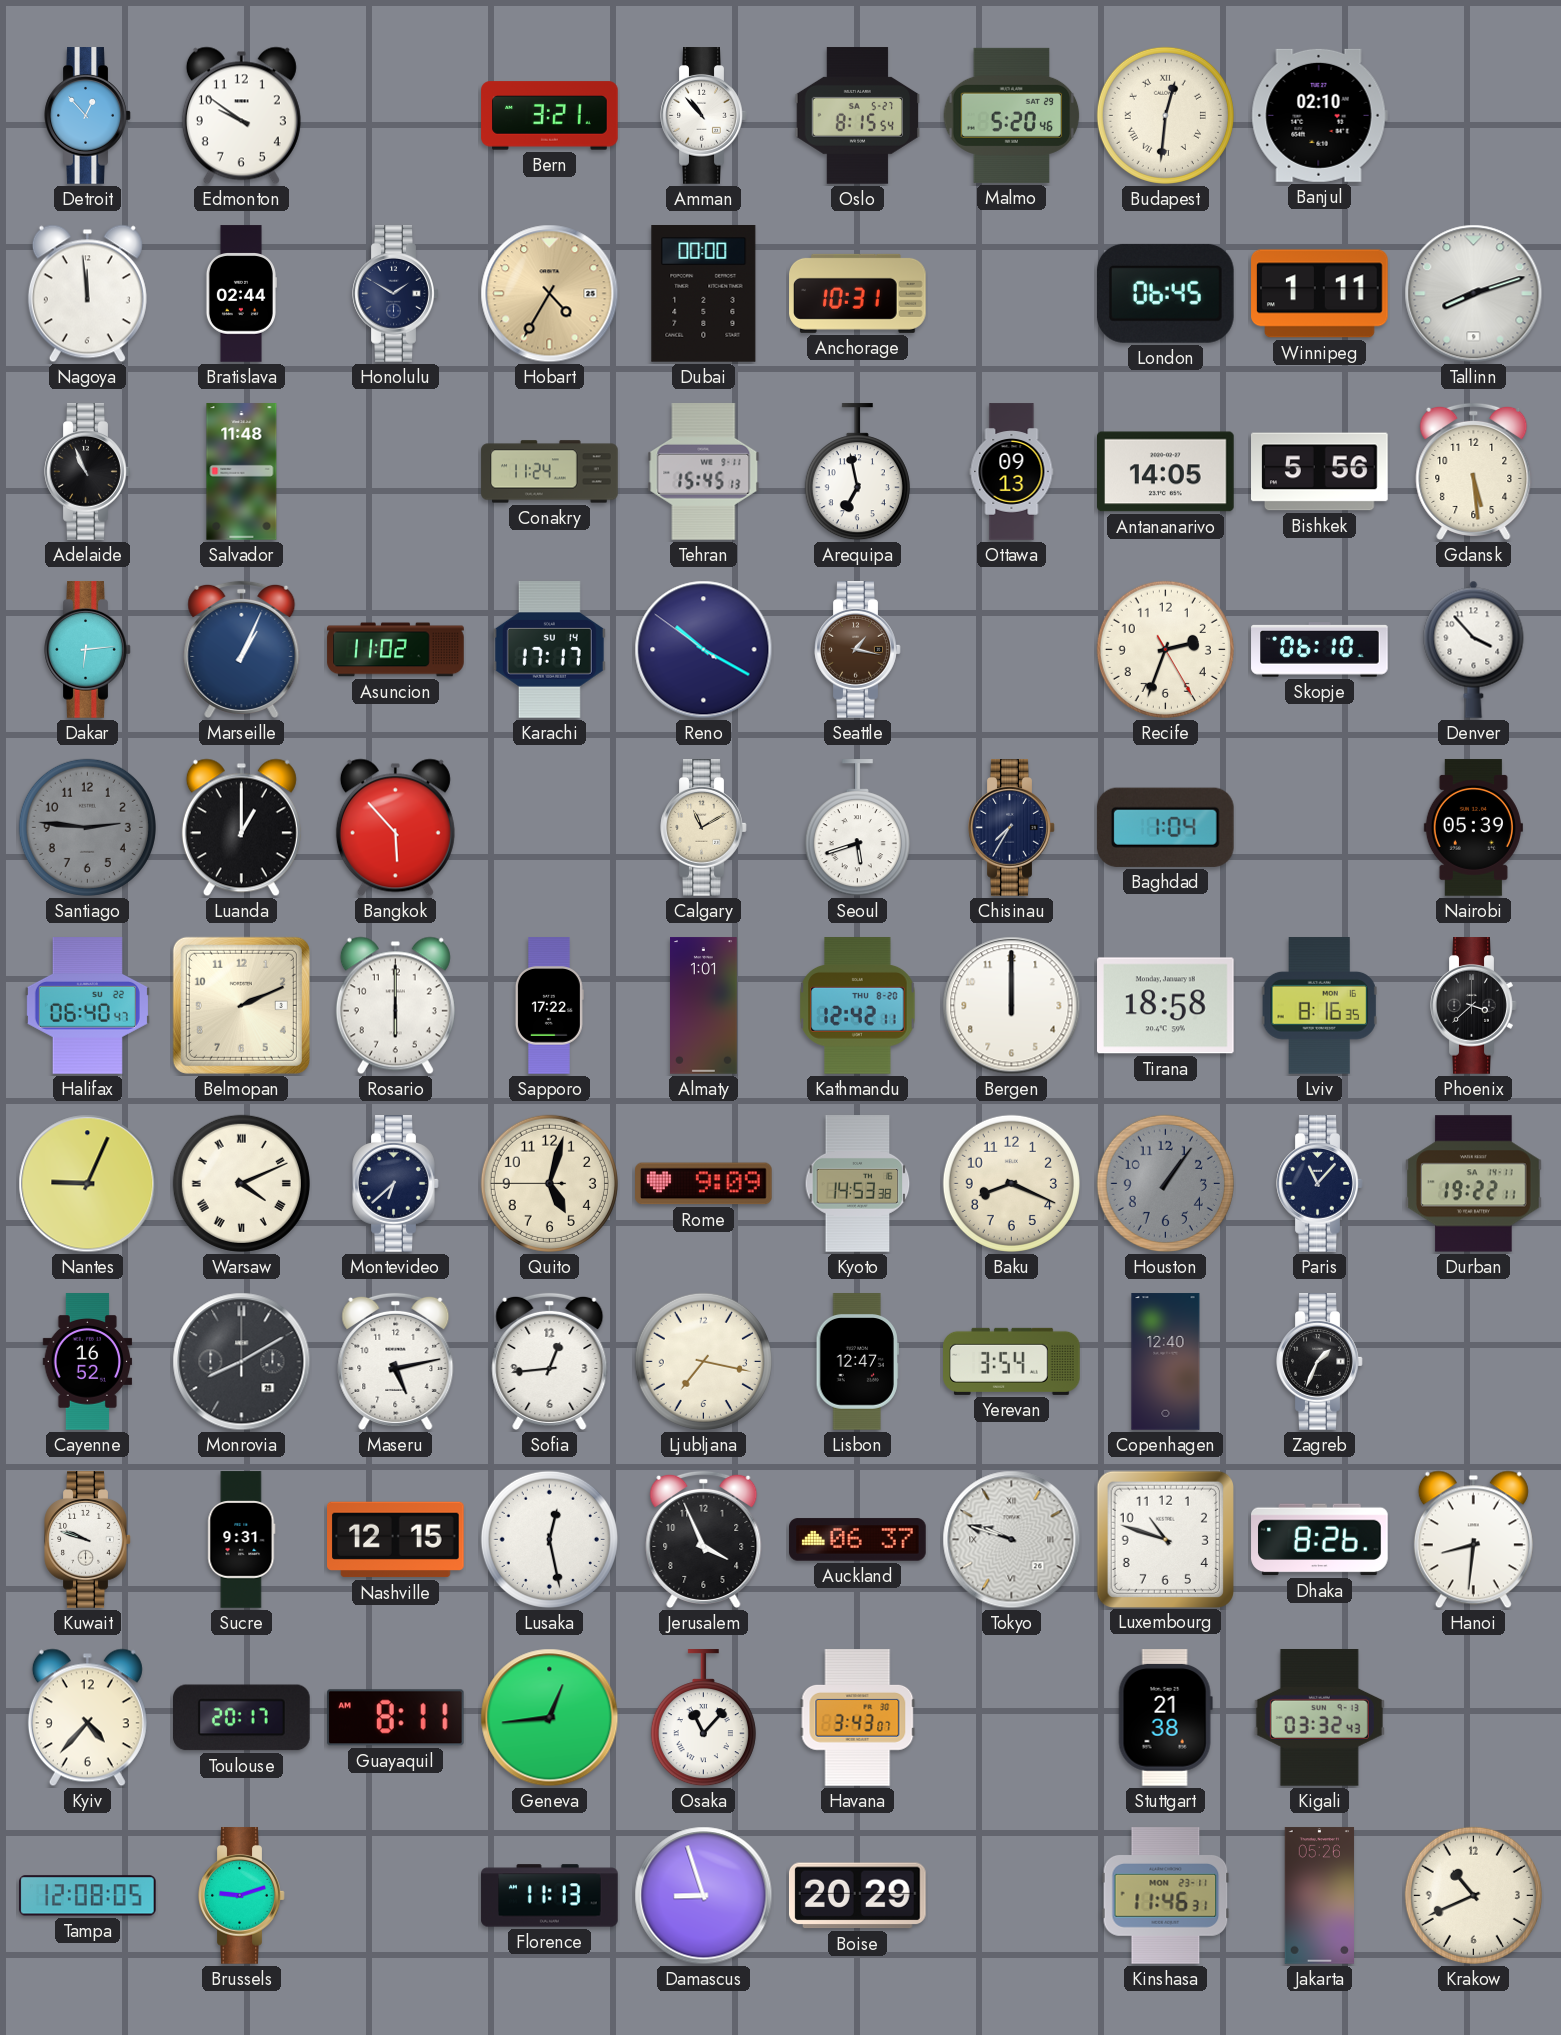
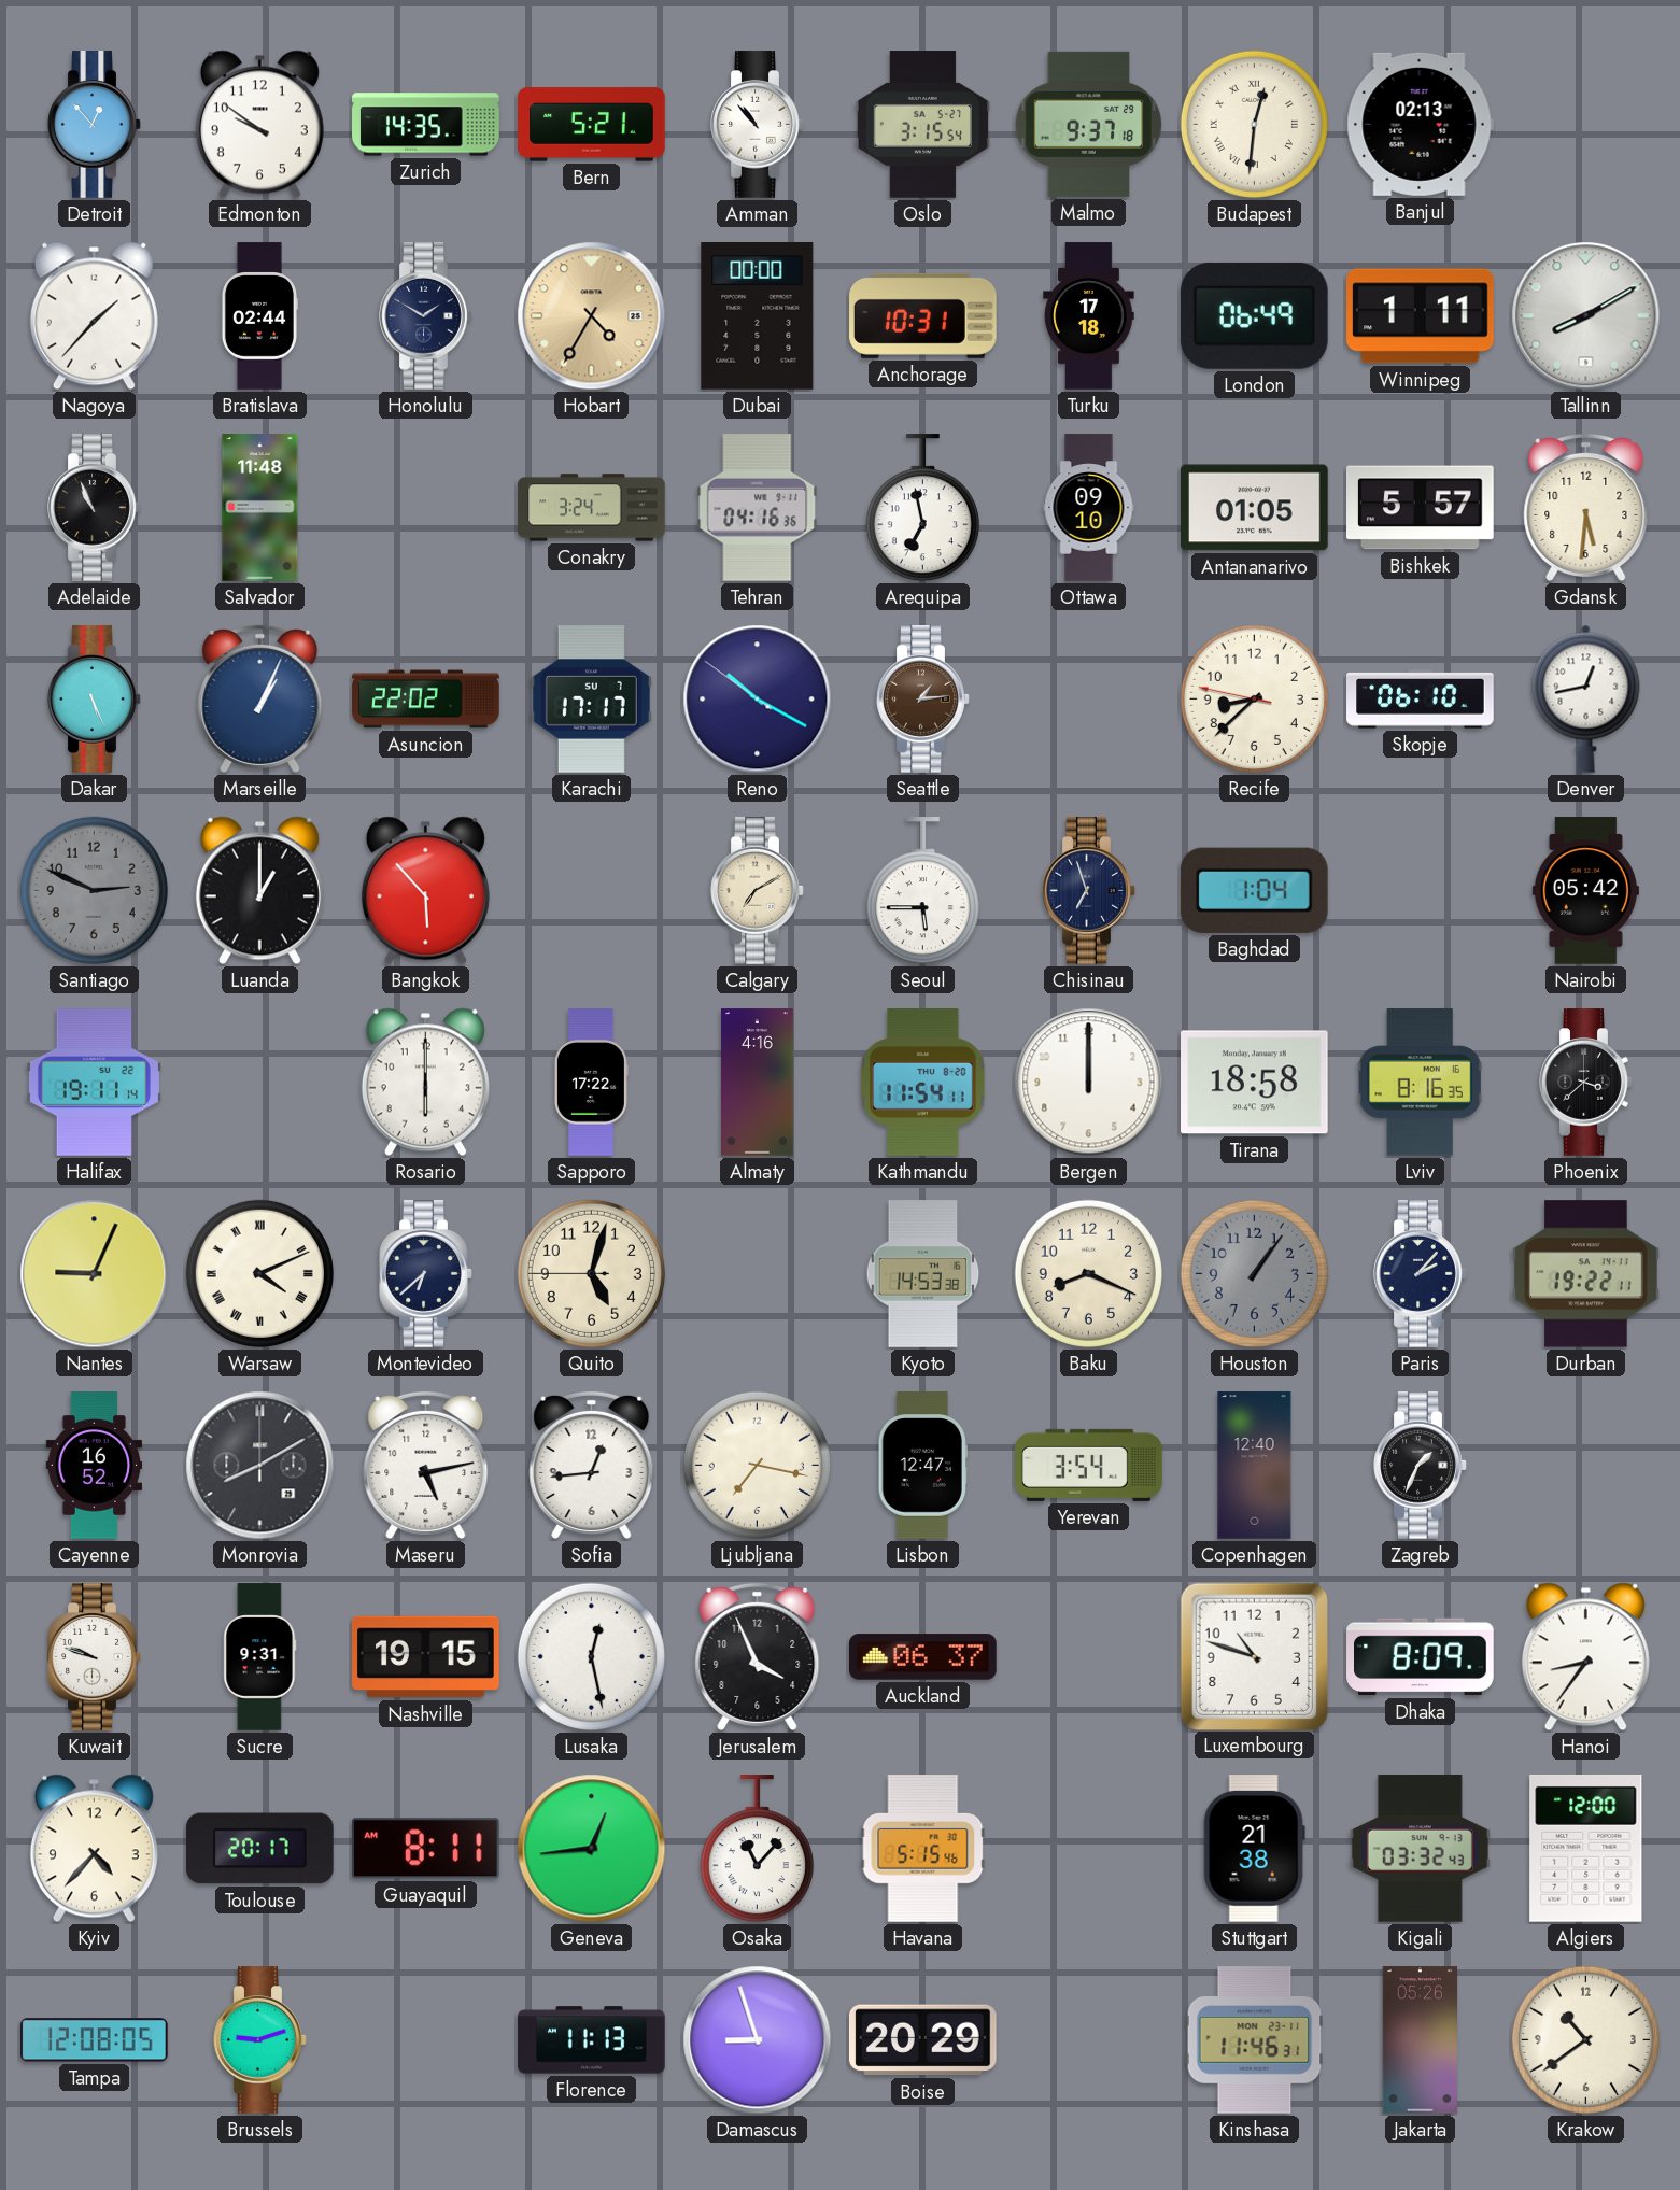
Zurich: none -> 14:35
Bern: 3:21 -> 5:21
Oslo: 8:15 -> 3:15
Malmo: 5:20 -> 9:37
Banjul: 02:10 -> 02:13
Nagoya: 11:59 -> 1:37
Turku: none -> 17:18
London: 06:45 -> 06:49
Tallinn: 8:12 -> 8:10
Conakry: 11:24 -> 3:24
Tehran: 15:45 -> 04:16
Ottawa: 09:13 -> 09:10
Antananarivo: 14:05 -> 01:05
Bishkek: 5:56 -> 5:57
Gdansk: 5:29 -> 5:31
Dakar: 6:14 -> 5:26
Asuncion: 11:02 -> 22:02
Karachi date: SU 14 -> SU 7
Seattle: 1:17 -> 1:14
Recife: 2:33 -> 8:37
Denver: 3:53 -> 12:43
Santiago: 2:46 -> 2:49
Calgary: 11:10 -> 7:10
Seoul: 5:42 -> 5:45
Chisinau: 7:35 -> 6:57
Nairobi: 05:39 -> 05:42
Halifax: 06:40 -> 19:11
Belmopan: 2:11 -> none
Almaty: 1:01 -> 4:16
Kathmandu: 12:42 -> 11:54
Rome: 9:09 -> none
Paris: 11:07 -> 2:07
Nashville: 12:15 -> 19:15
Tokyo: 9:48 -> none
Dhaka: 8:26 -> 8:09
Hanoi: 8:31 -> 8:36
Havana: 3:43 -> 5:15
Algiers: none -> 12:00
Krakow: 10:41 -> 10:39
